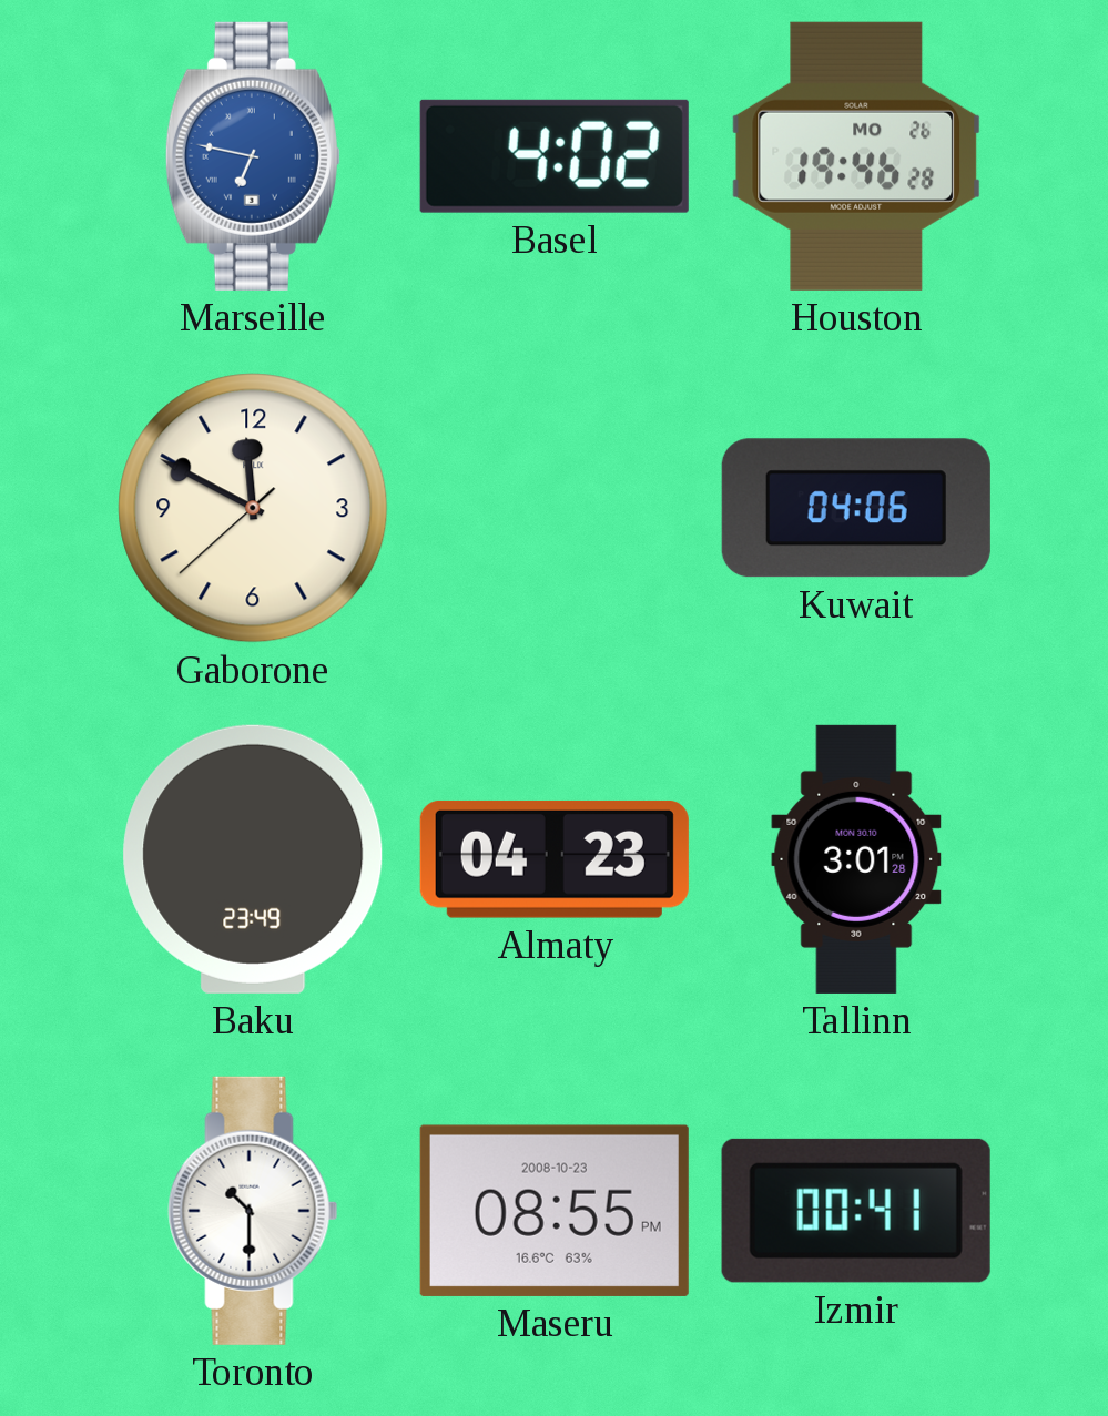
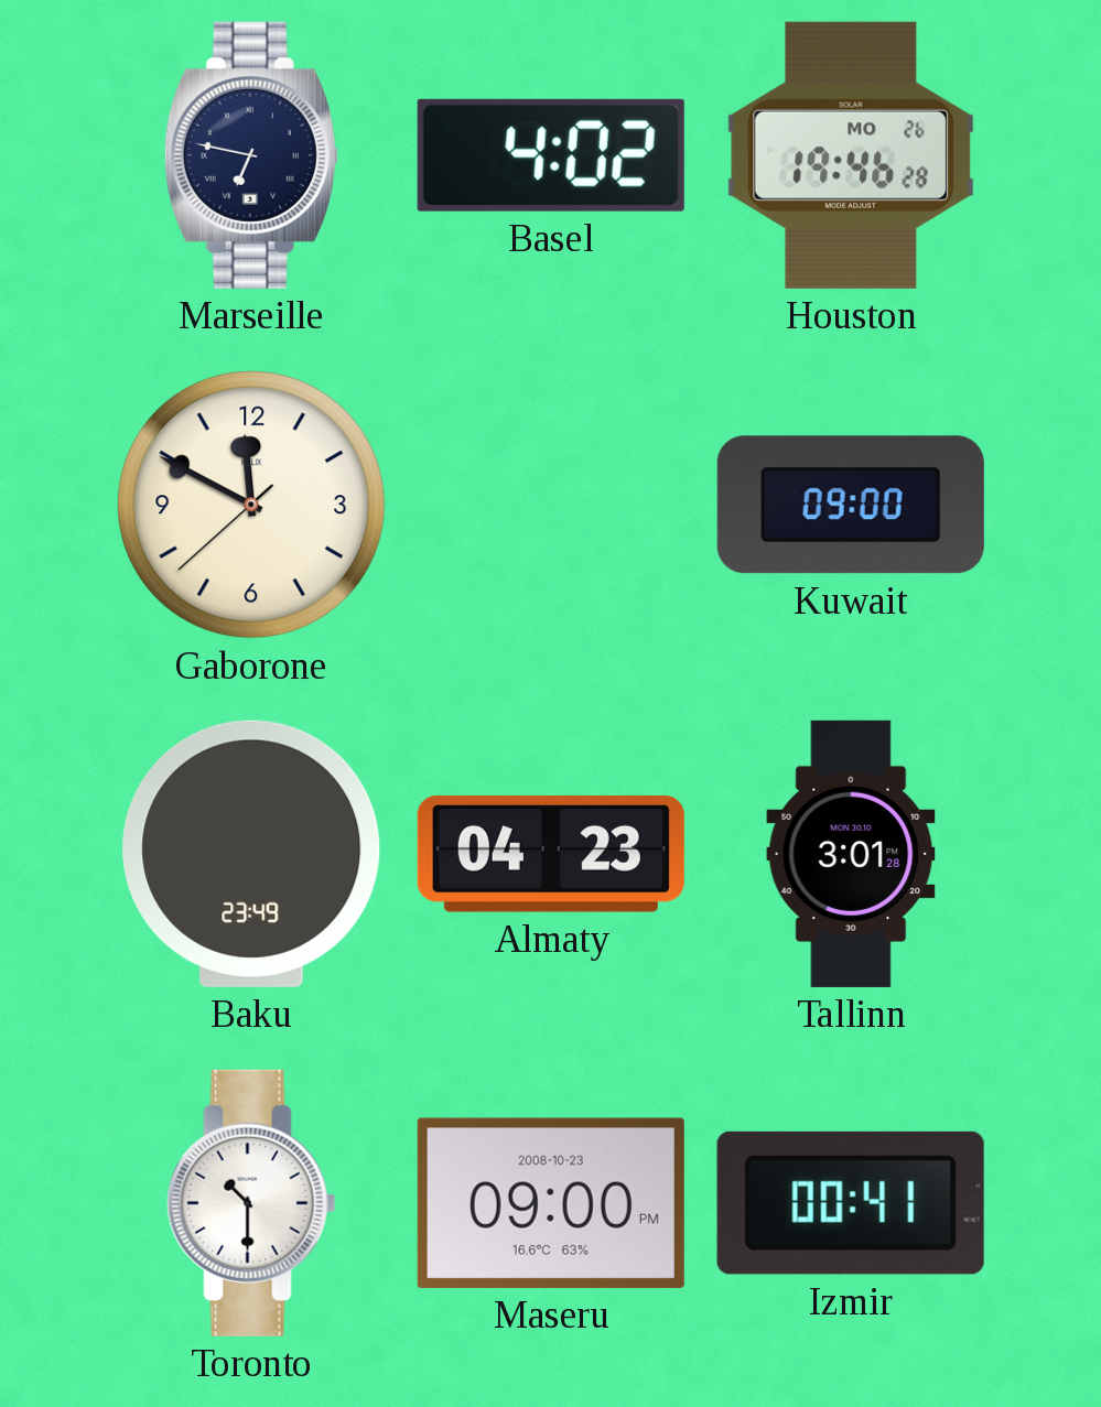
Marseille dial: blue -> navy
Kuwait: 04:06 -> 09:00
Maseru: 08:55 -> 09:00
